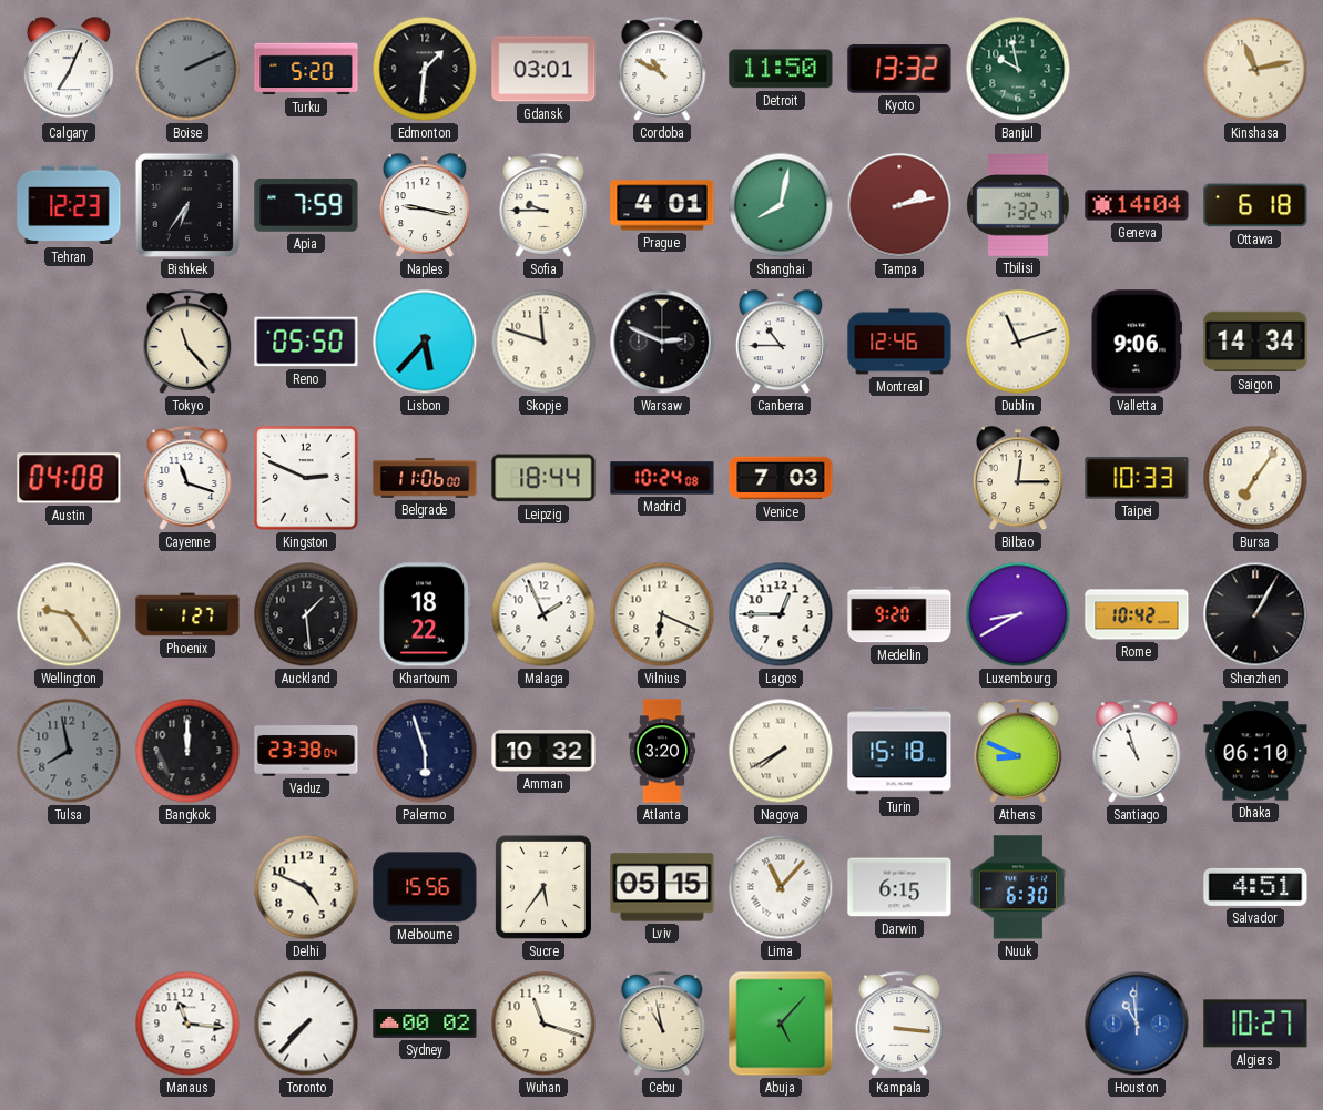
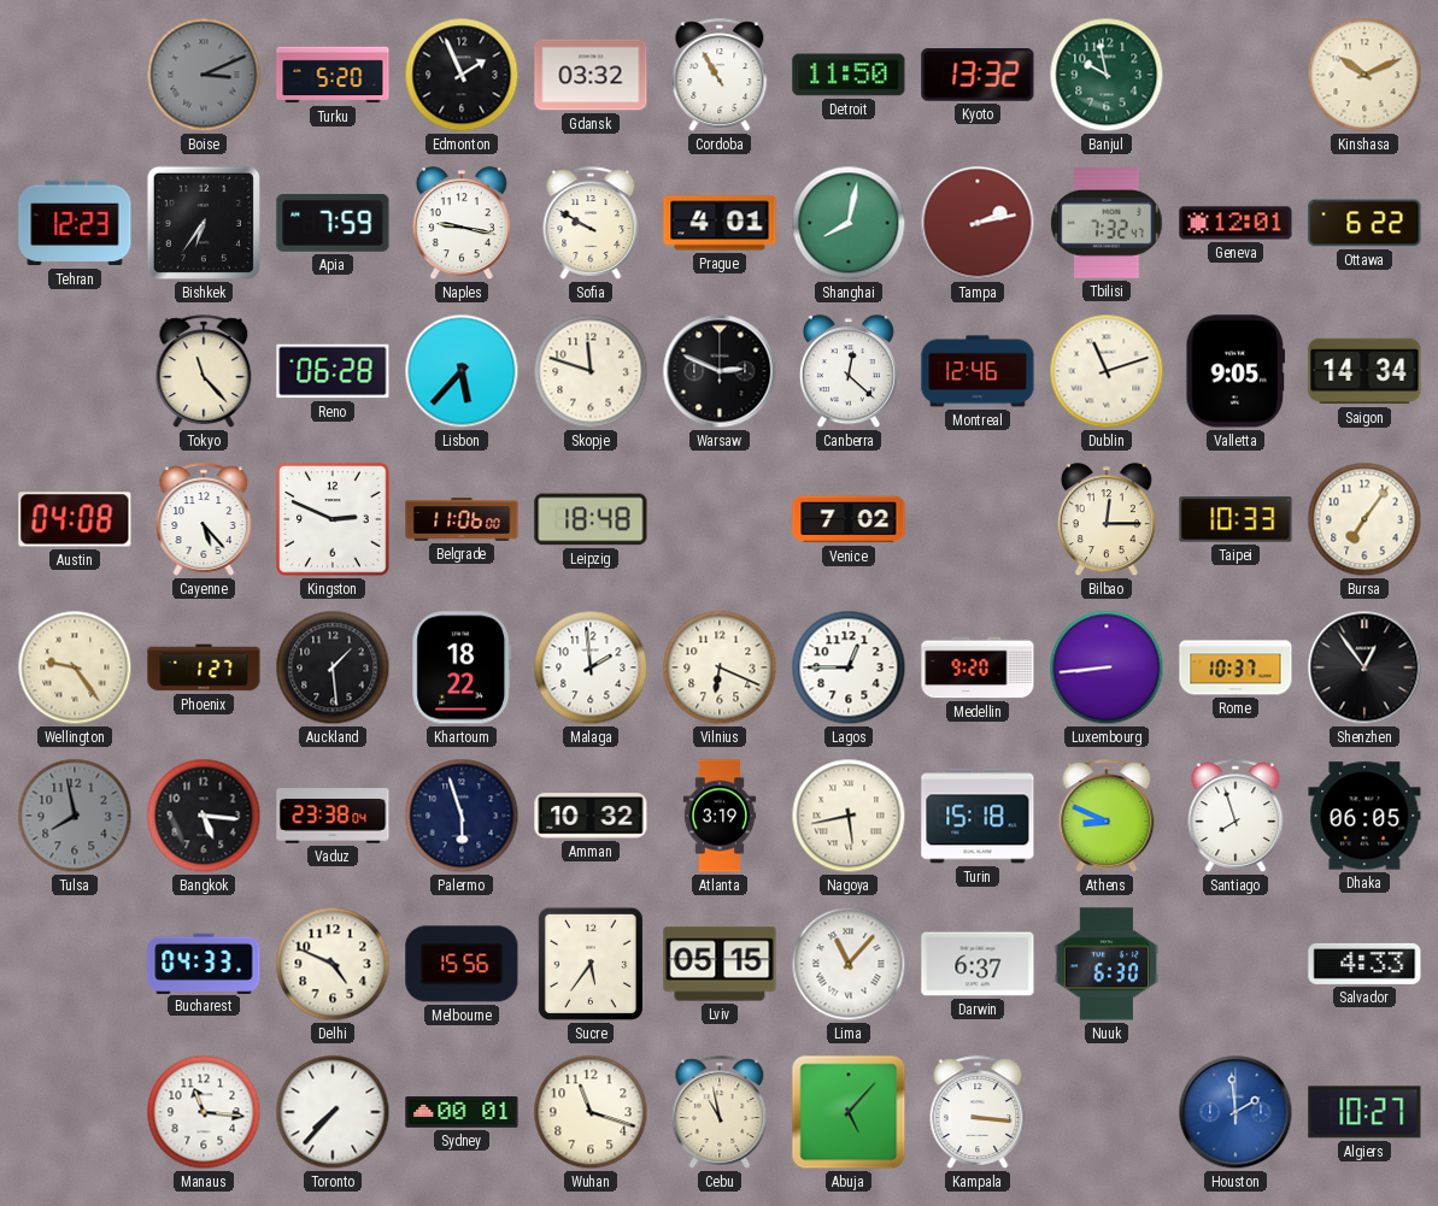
Calgary: 7:04 -> none
Boise: 2:11 -> 3:11
Edmonton: 1:31 -> 1:56
Gdansk: 03:01 -> 03:32
Cordoba: 10:50 -> 10:55
Kinshasa: 11:13 -> 10:11
Sofia: 9:45 -> 9:50
Geneva: 14:04 -> 12:01
Ottawa: 6:18 -> 6:22
Reno: 05:50 -> 06:28
Canberra: 10:45 -> 12:22
Valletta: 9:06 -> 9:05
Cayenne: 11:18 -> 5:23
Leipzig: 18:44 -> 18:48
Madrid: 10:24 -> none
Venice: 7:03 -> 7:02
Malaga: 1:56 -> 1:59
Luxembourg: 8:40 -> 8:44
Rome: 10:42 -> 10:37
Shenzhen: 1:05 -> 12:54
Bangkok: 12:00 -> 5:16
Atlanta: 3:20 -> 3:19
Nagoya: 7:40 -> 5:43
Santiago: 10:57 -> 7:57
Dhaka: 06:10 -> 06:05
Bucharest: none -> 04:33
Darwin: 6:15 -> 6:37
Salvador: 4:51 -> 4:33
Sydney: 00:02 -> 00:01
Houston: 10:59 -> 1:59
